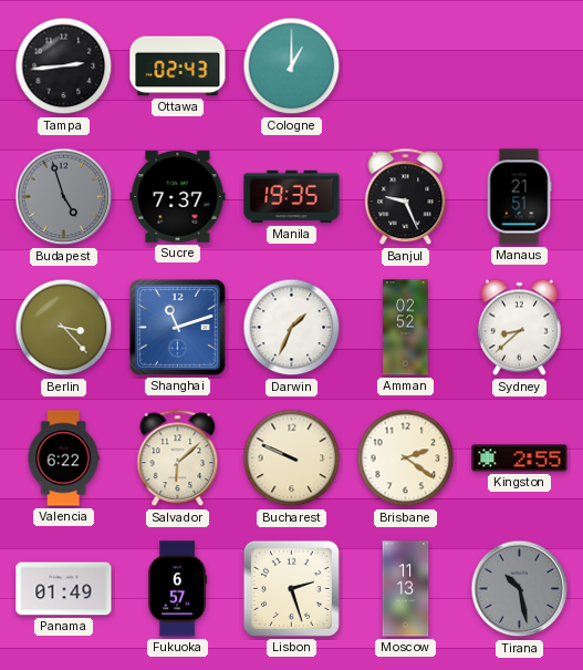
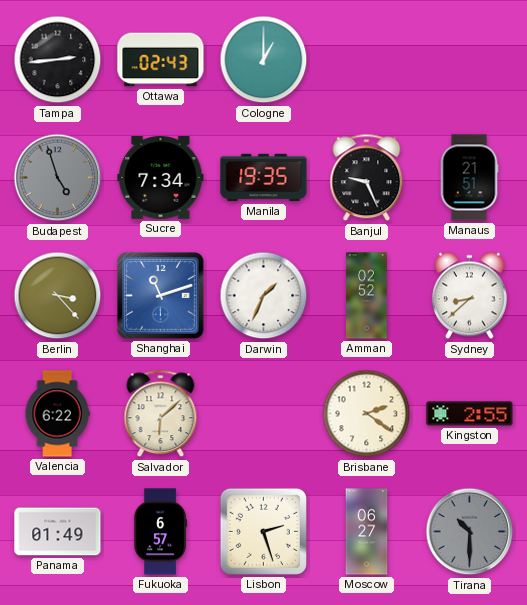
Sucre: 7:37 -> 7:34
Bucharest: 9:49 -> none
Moscow: 11:13 -> 06:27
Tirana: 10:28 -> 10:30
